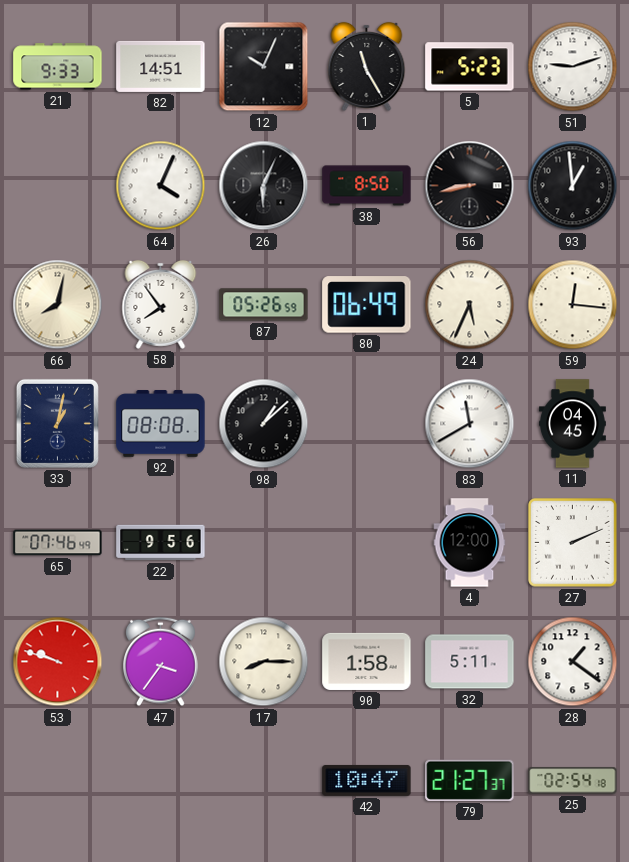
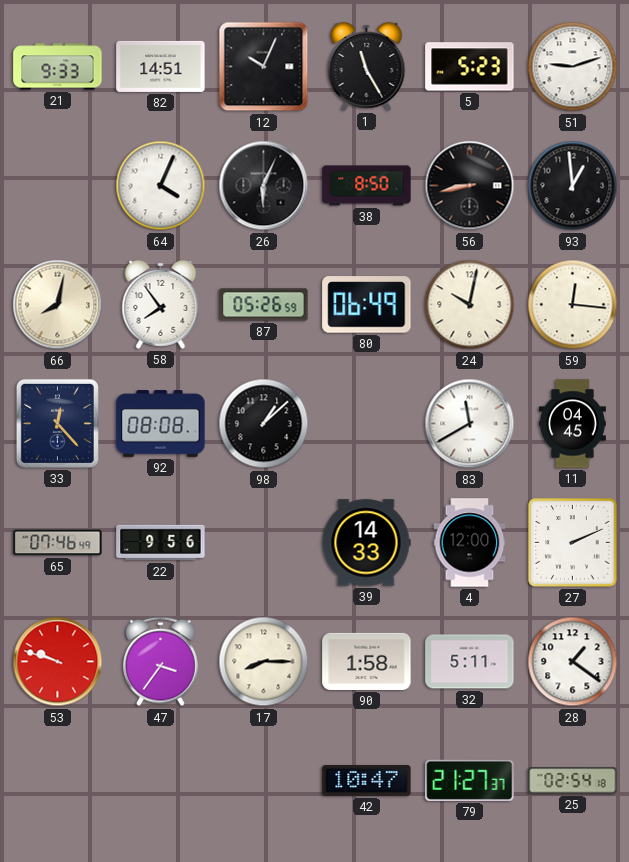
24: 5:34 -> 10:02
33: 1:02 -> 12:23
39: none -> 14:33
